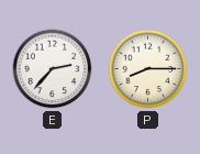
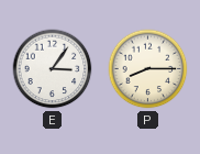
E: 2:37 -> 3:06
